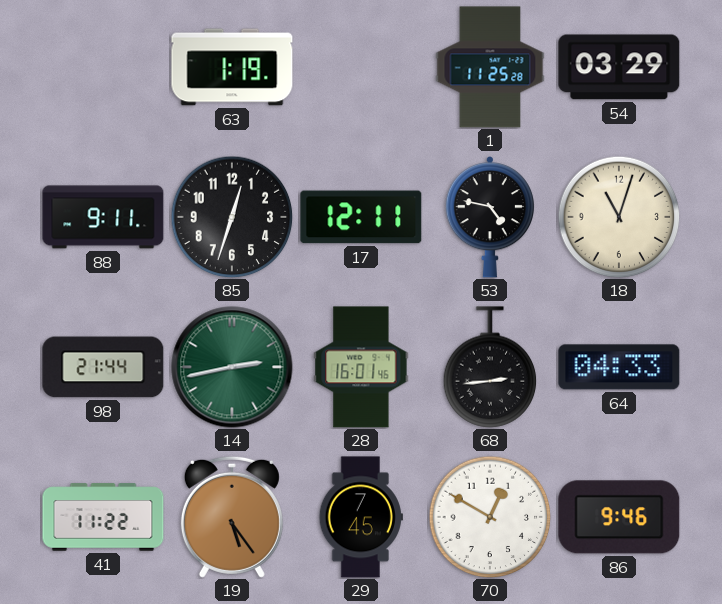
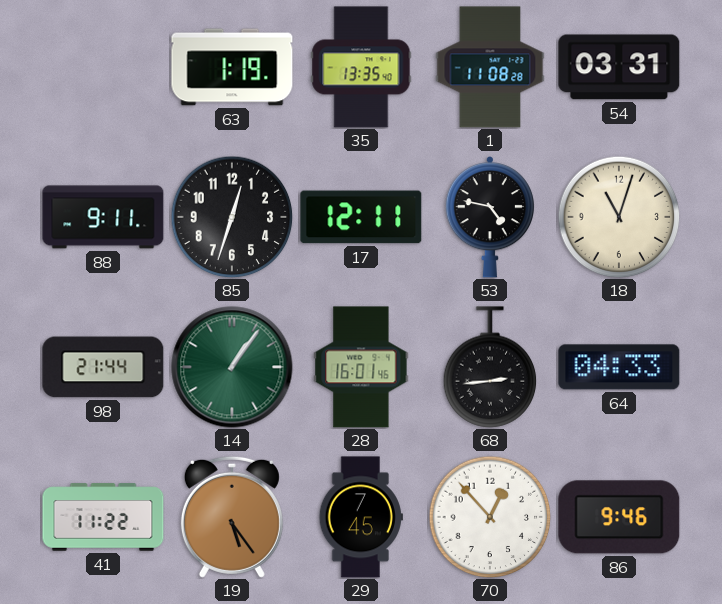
35: none -> 13:35
1: 11:25 -> 11:08
54: 03:29 -> 03:31
14: 2:43 -> 1:06
70: 12:50 -> 12:53
